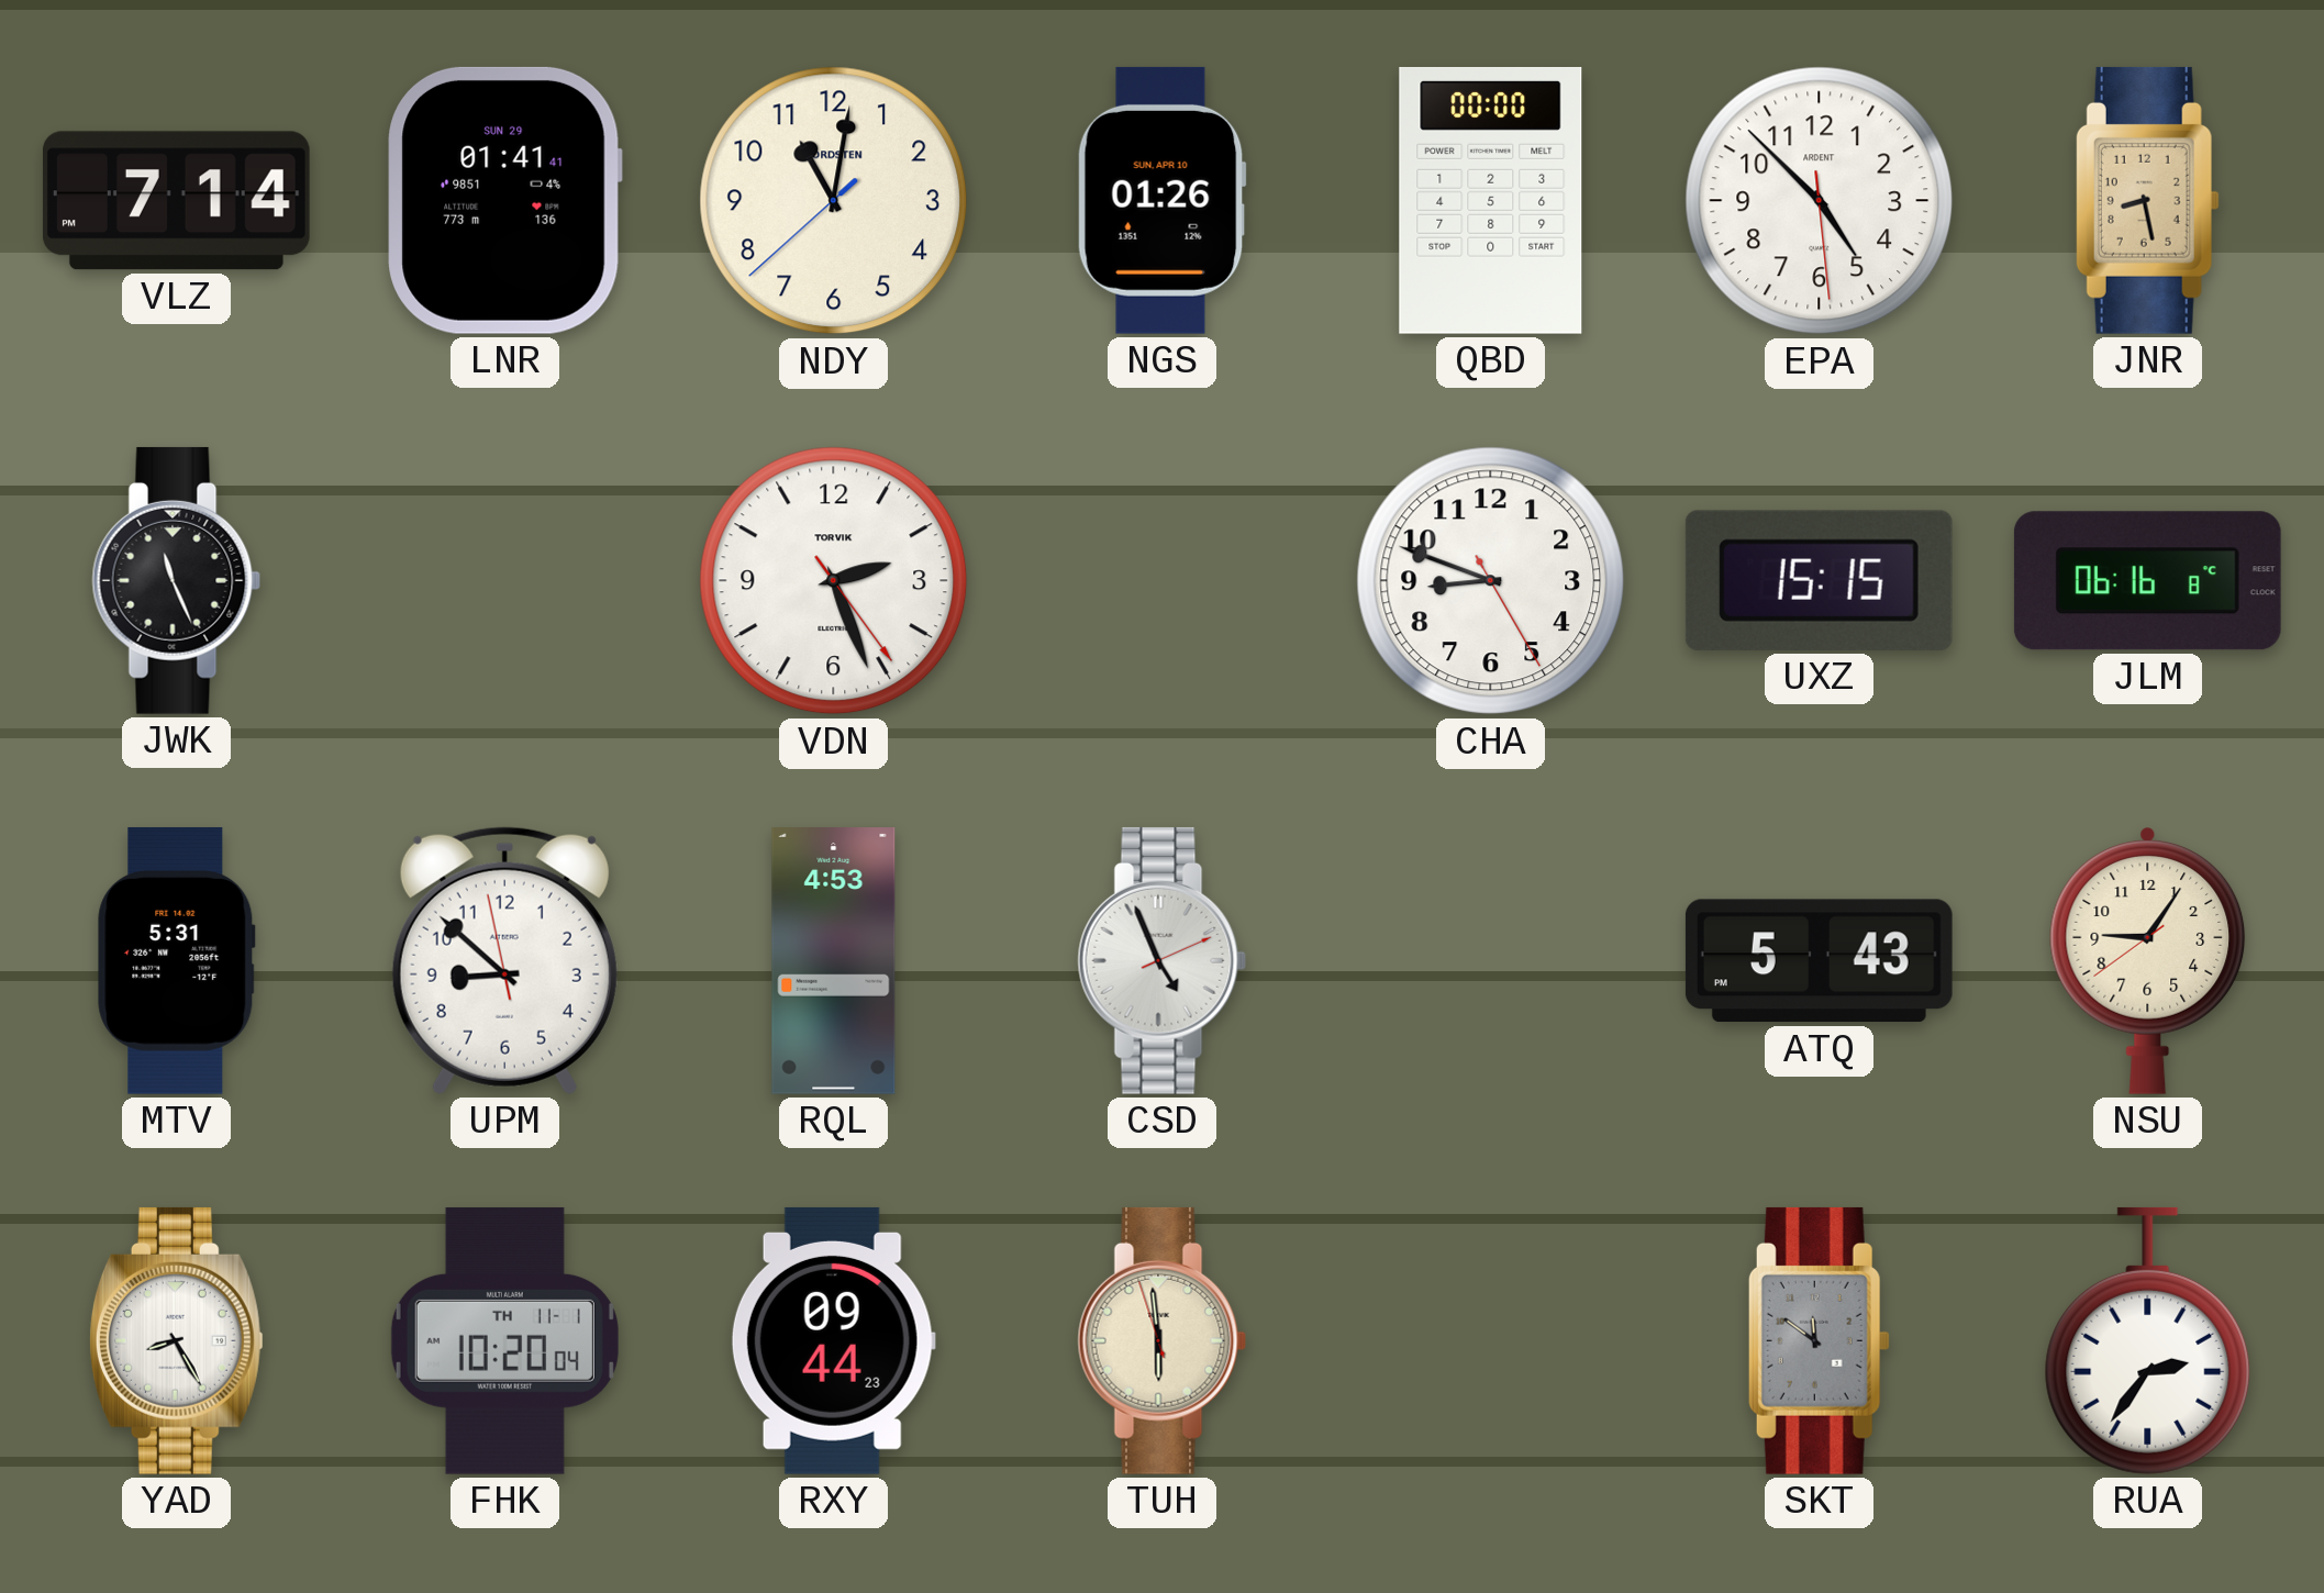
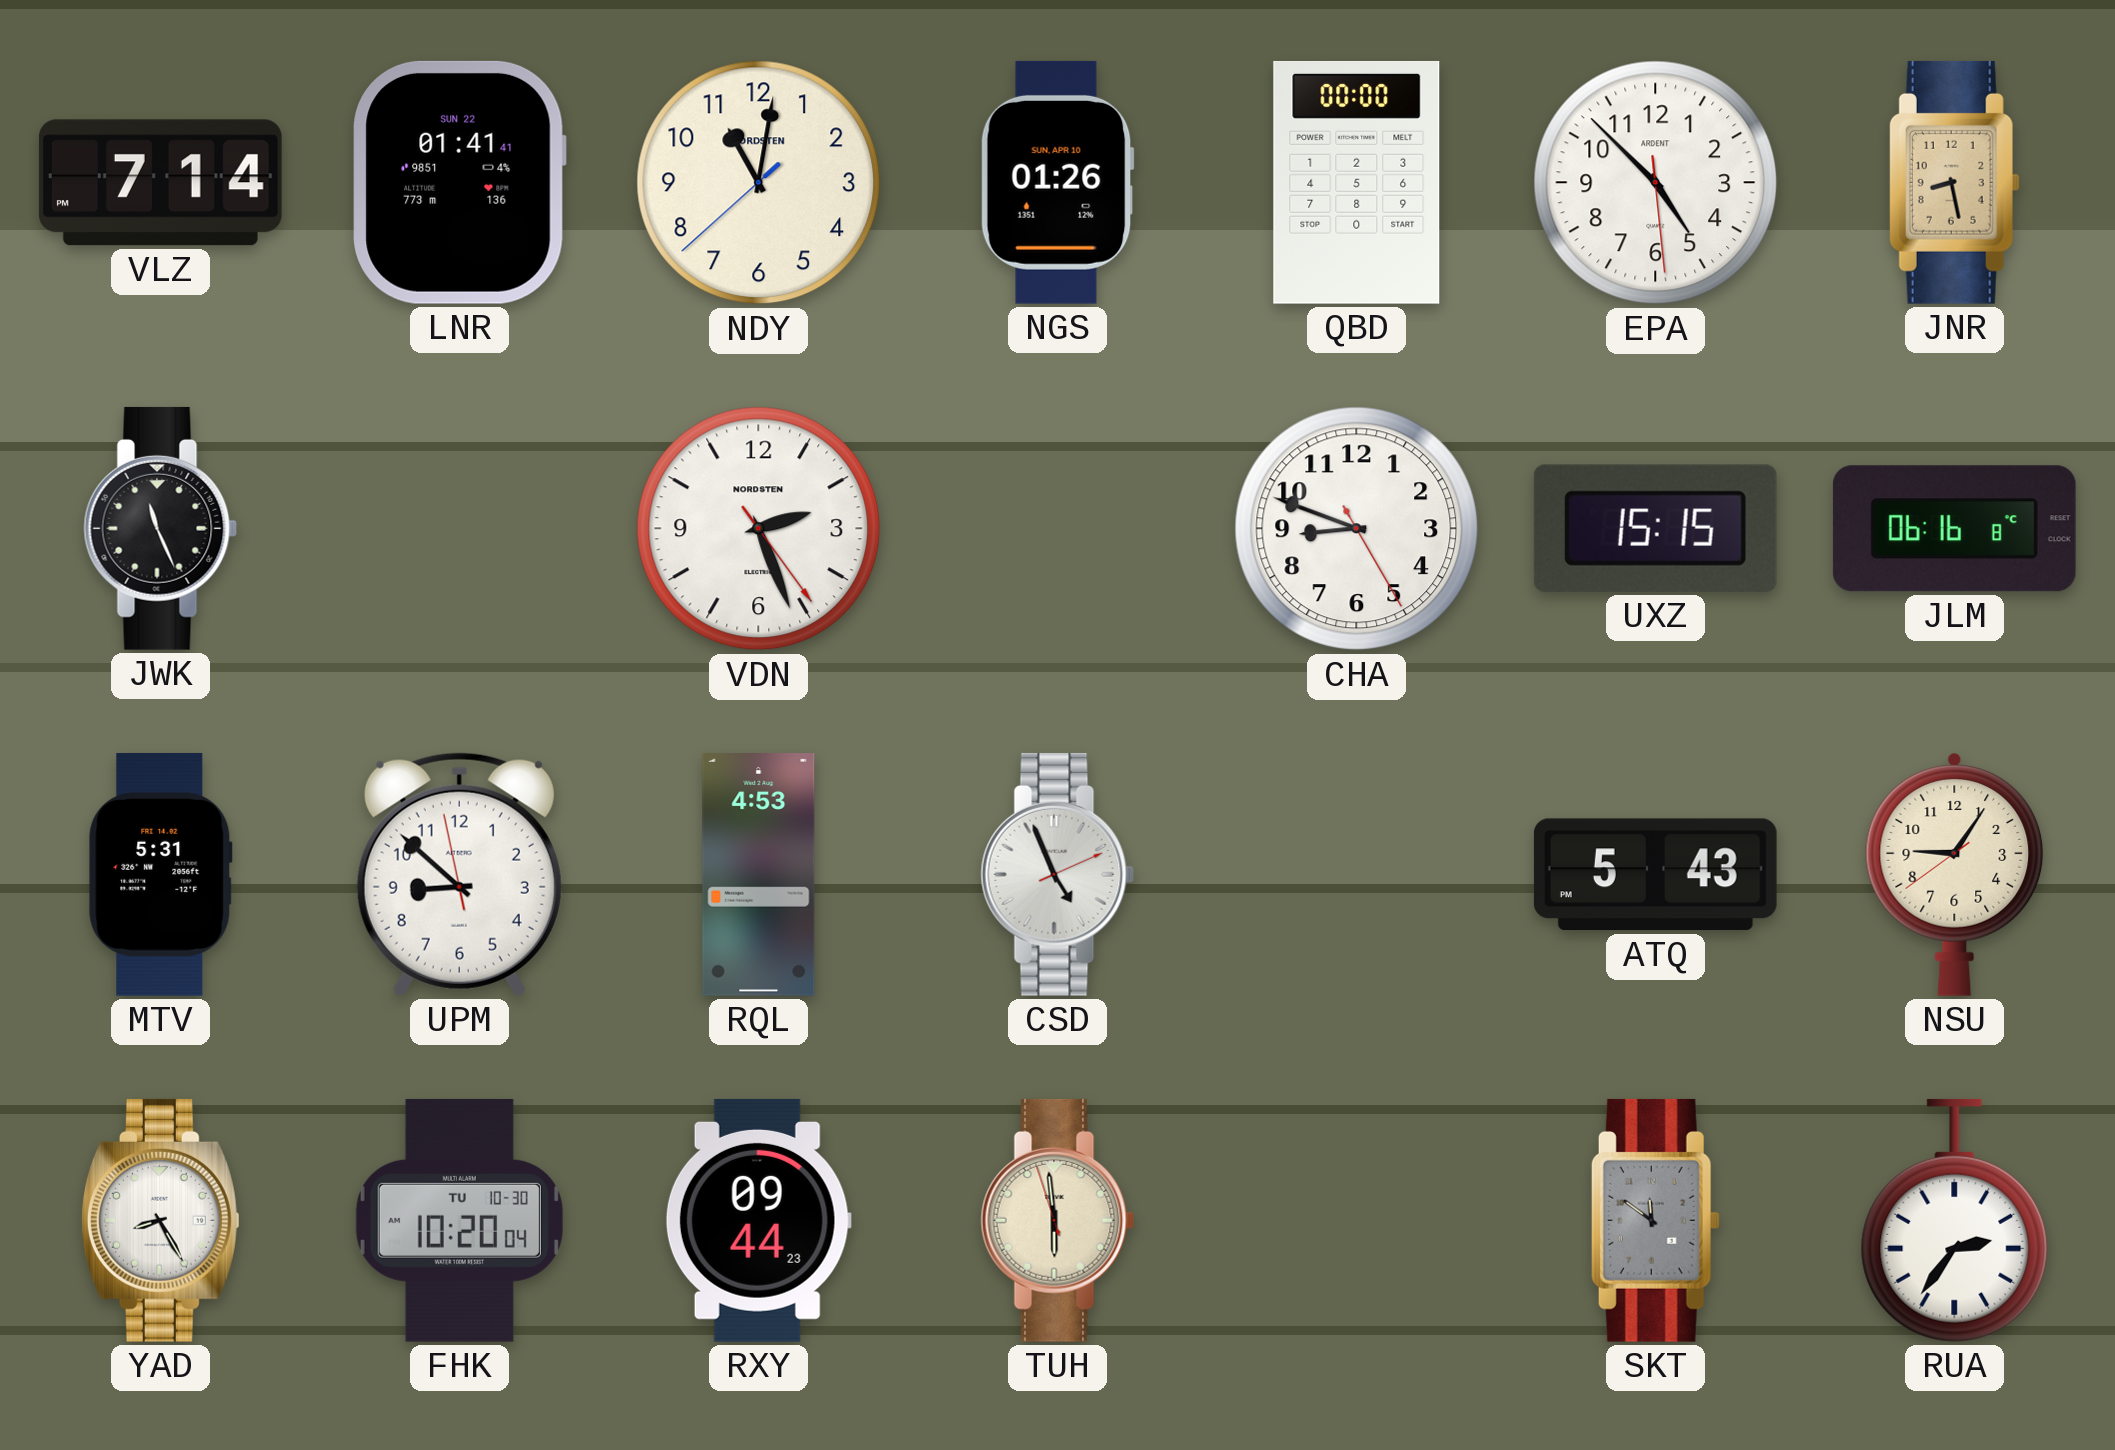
LNR date: SUN 29 -> SUN 22
VDN brand: TORVIK -> NORDSTEN
FHK date: TH 11-1 -> TU 10-30
